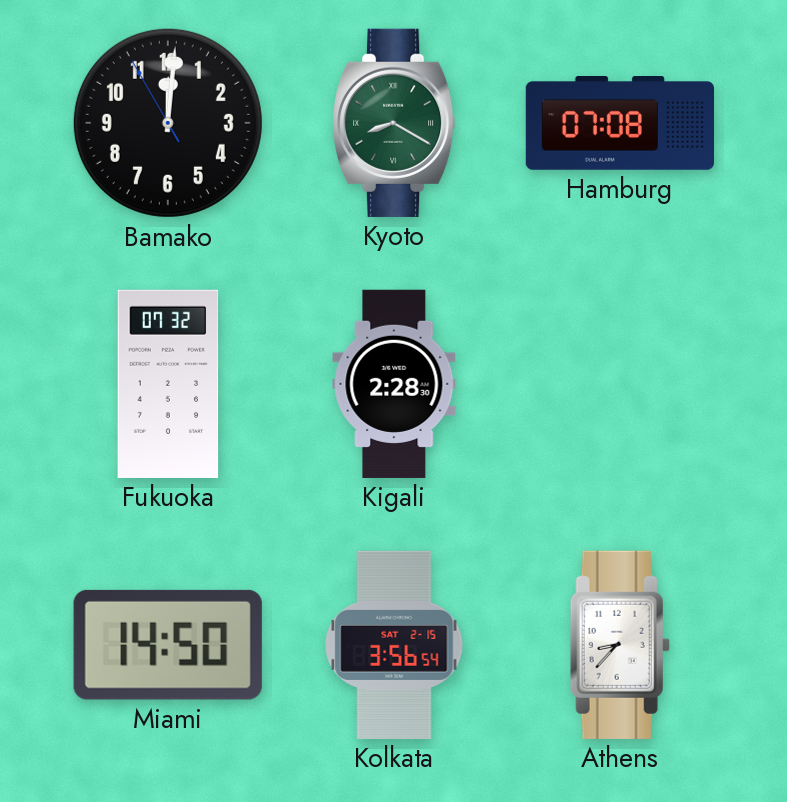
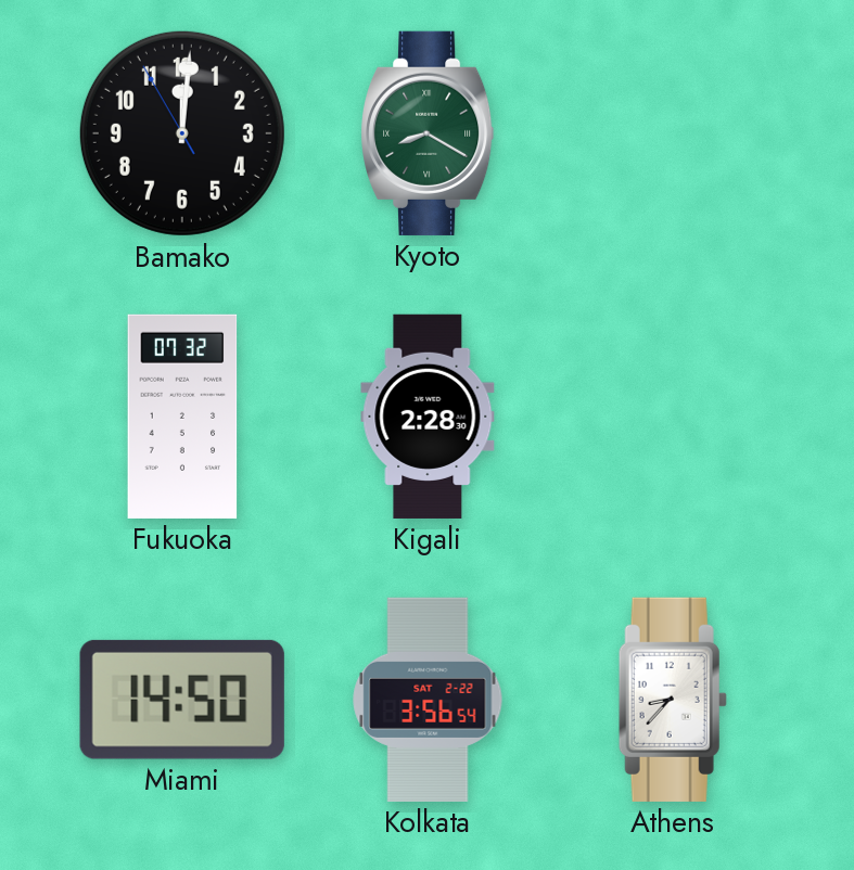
Hamburg: 07:08 -> none
Kolkata date: SAT 2-15 -> SAT 2-22
